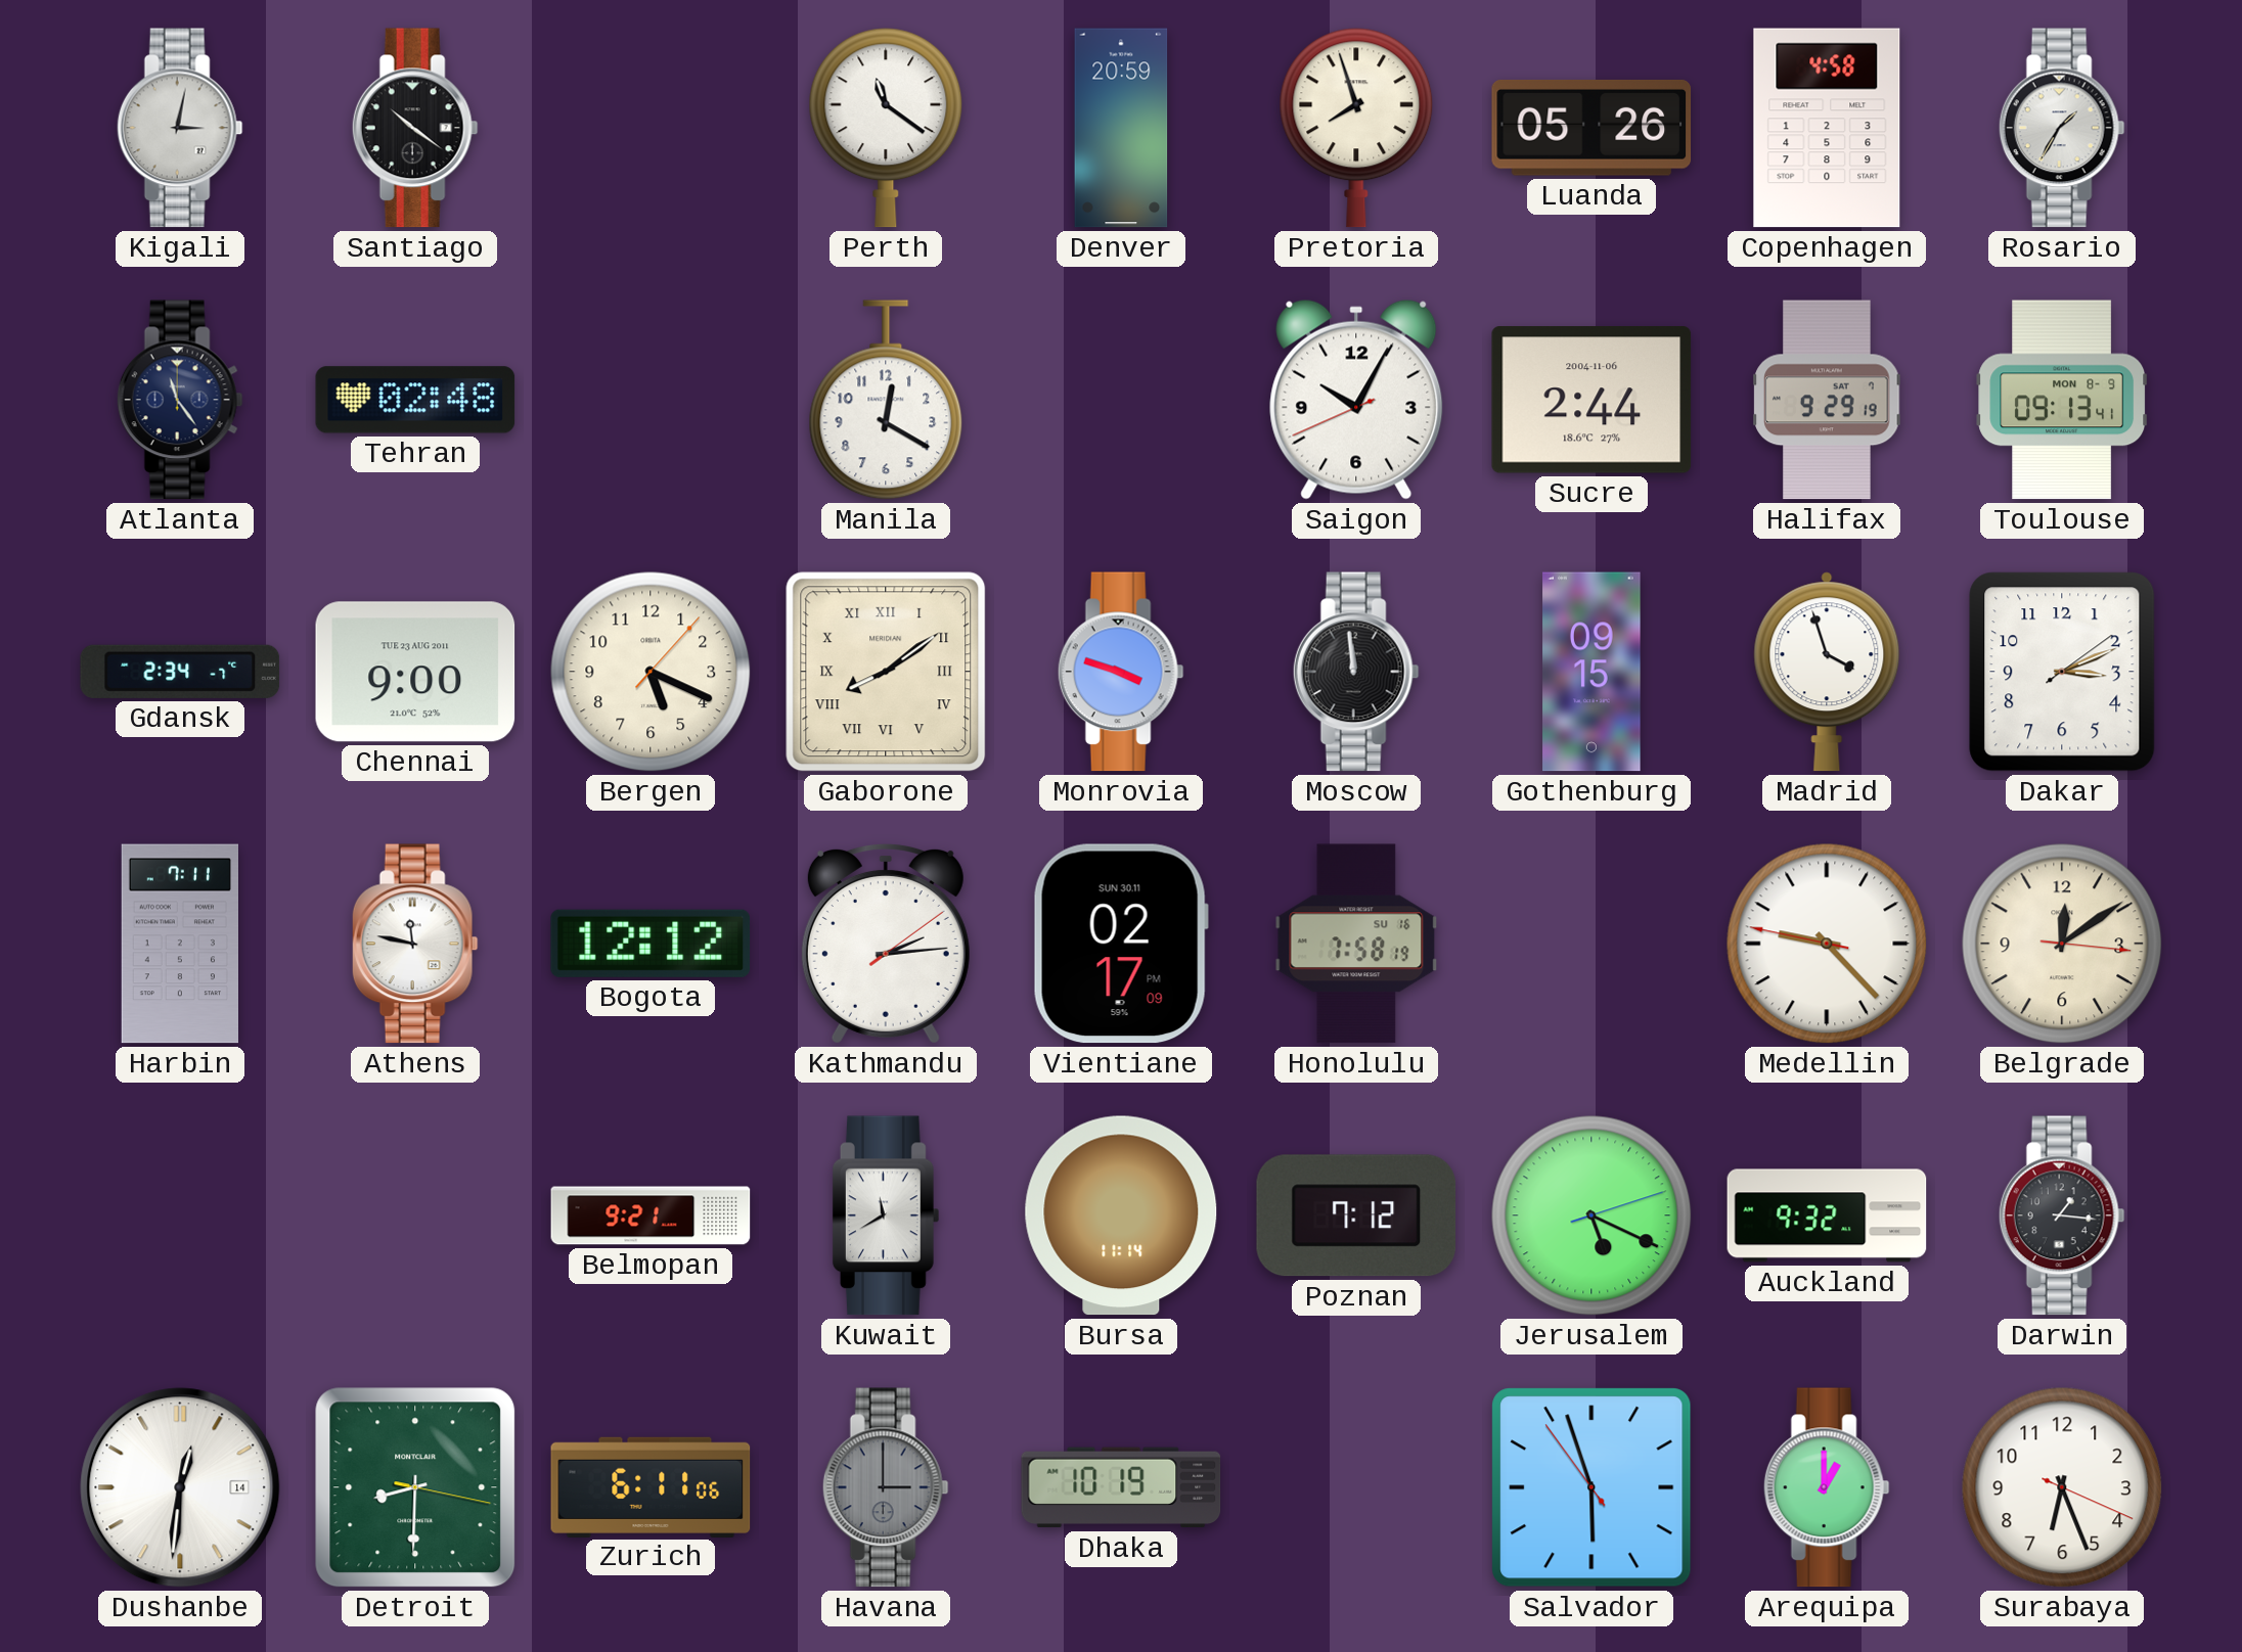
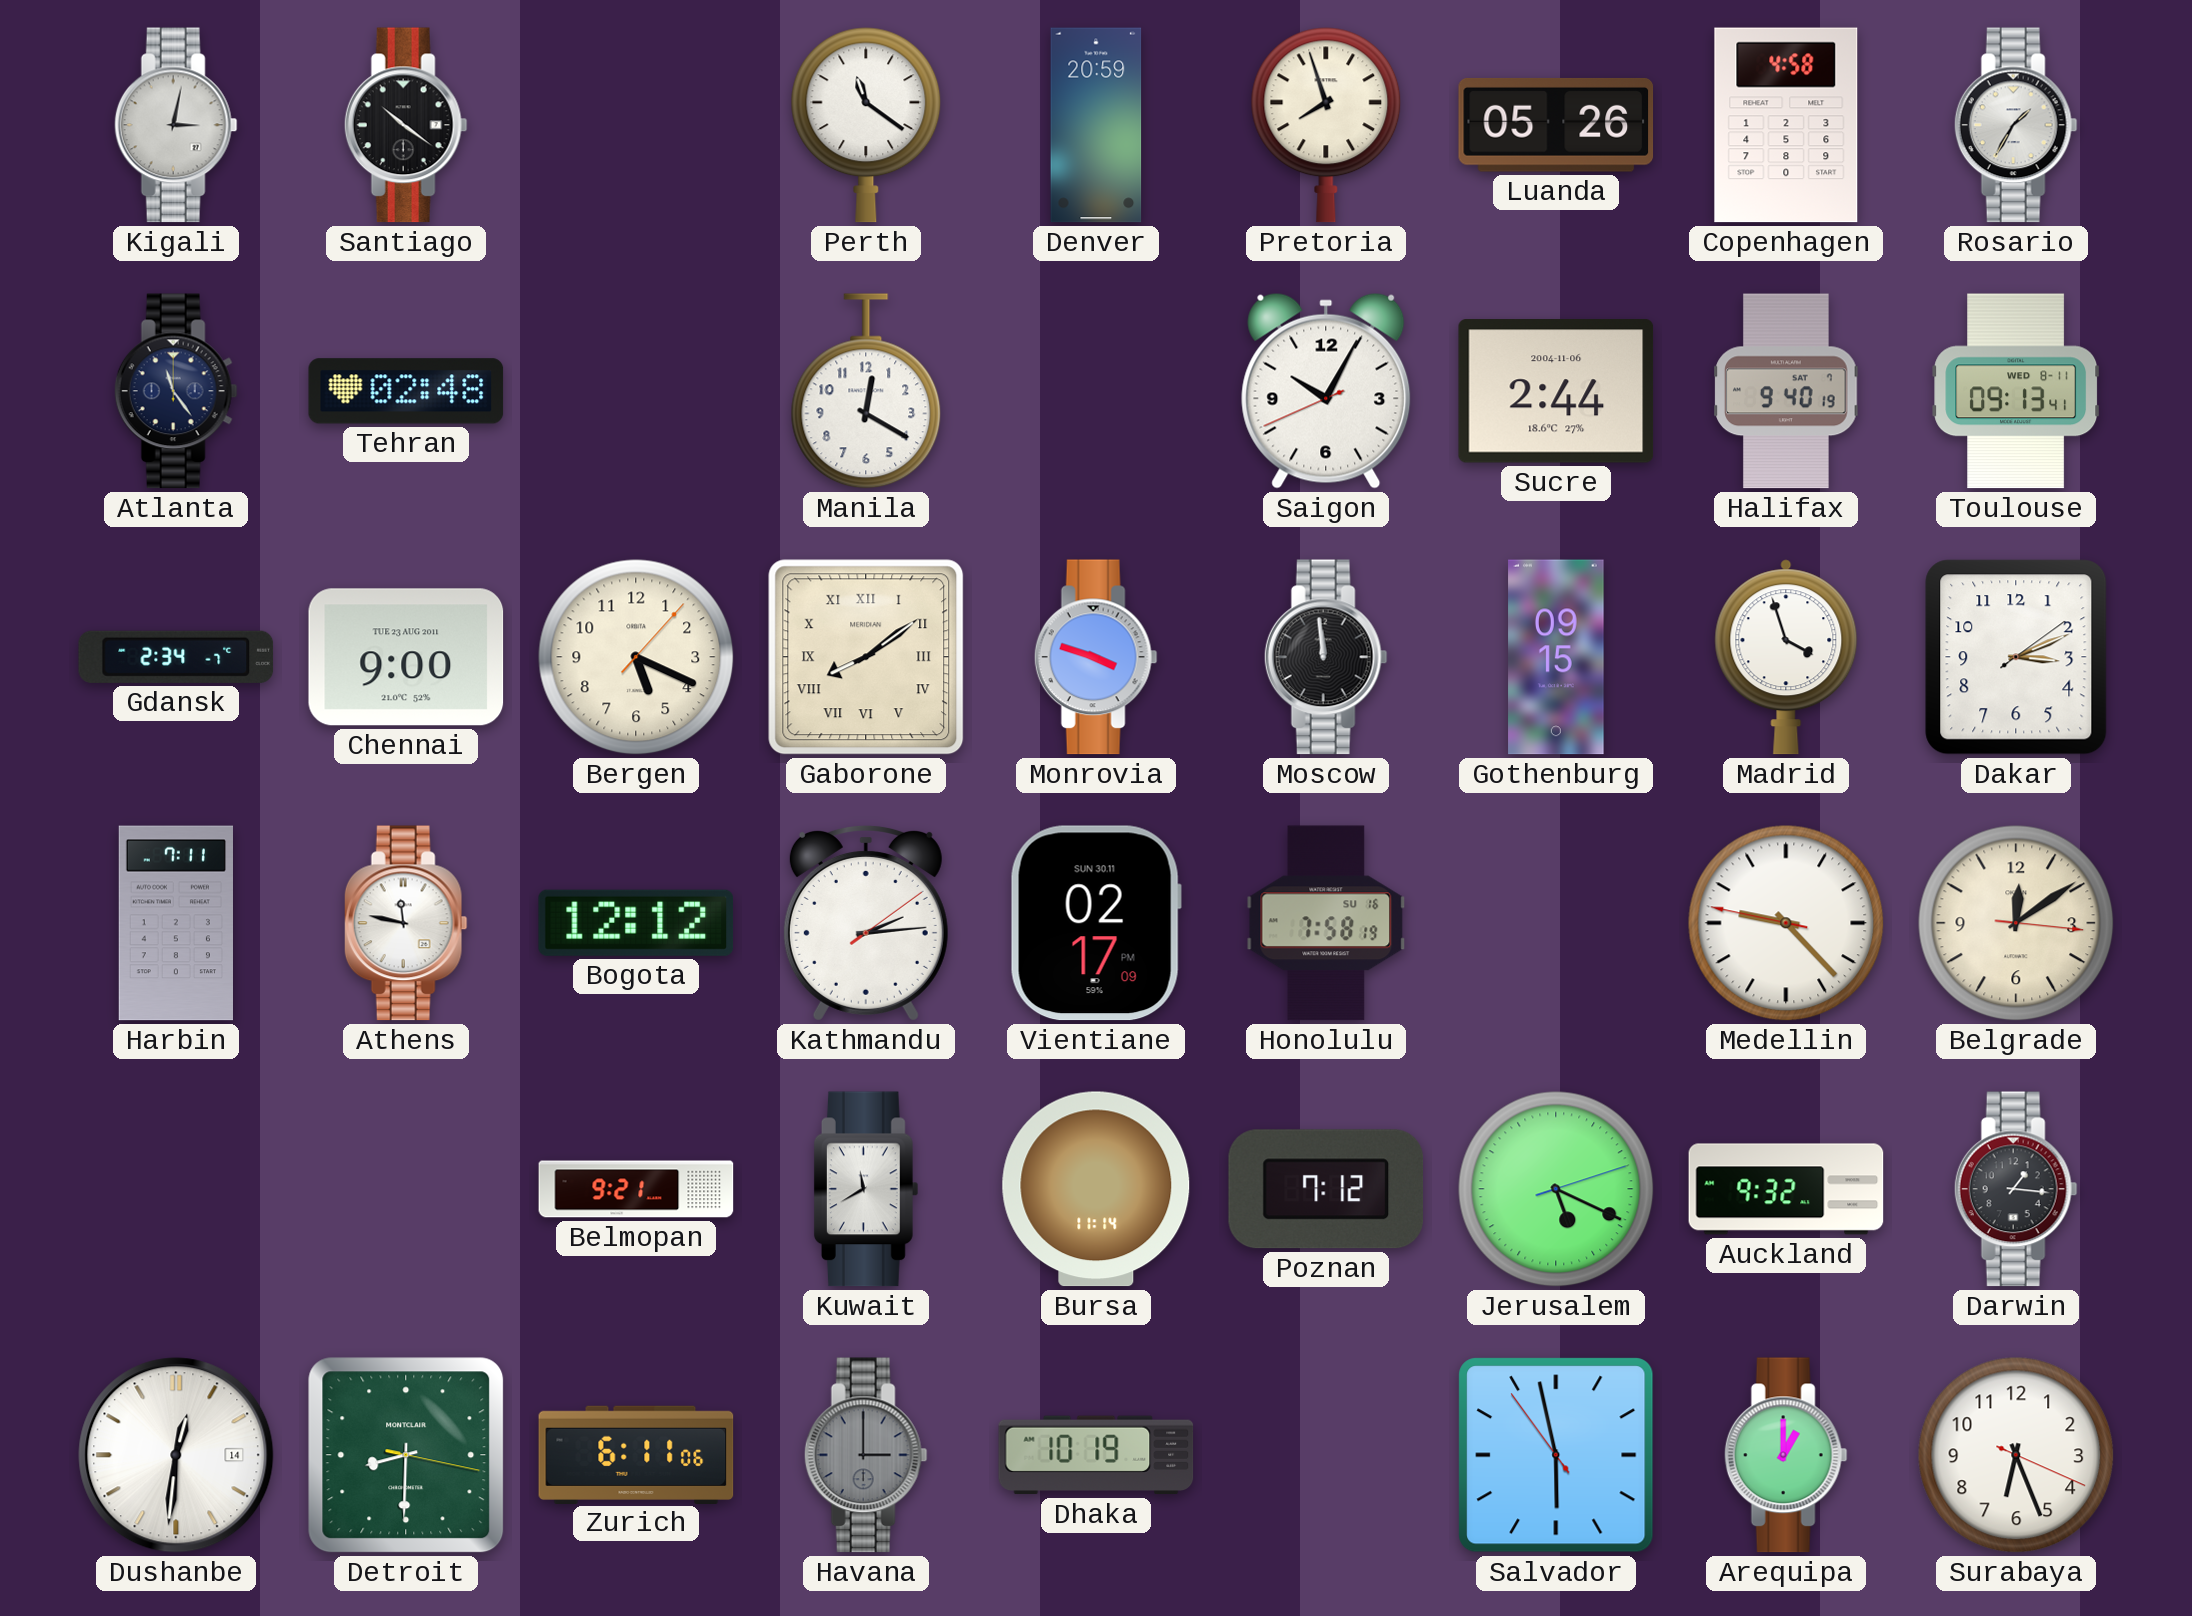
Halifax: 9:29 -> 9:40
Toulouse date: MON 8-9 -> WED 8-11
Salvador: 5:56 -> 5:57
